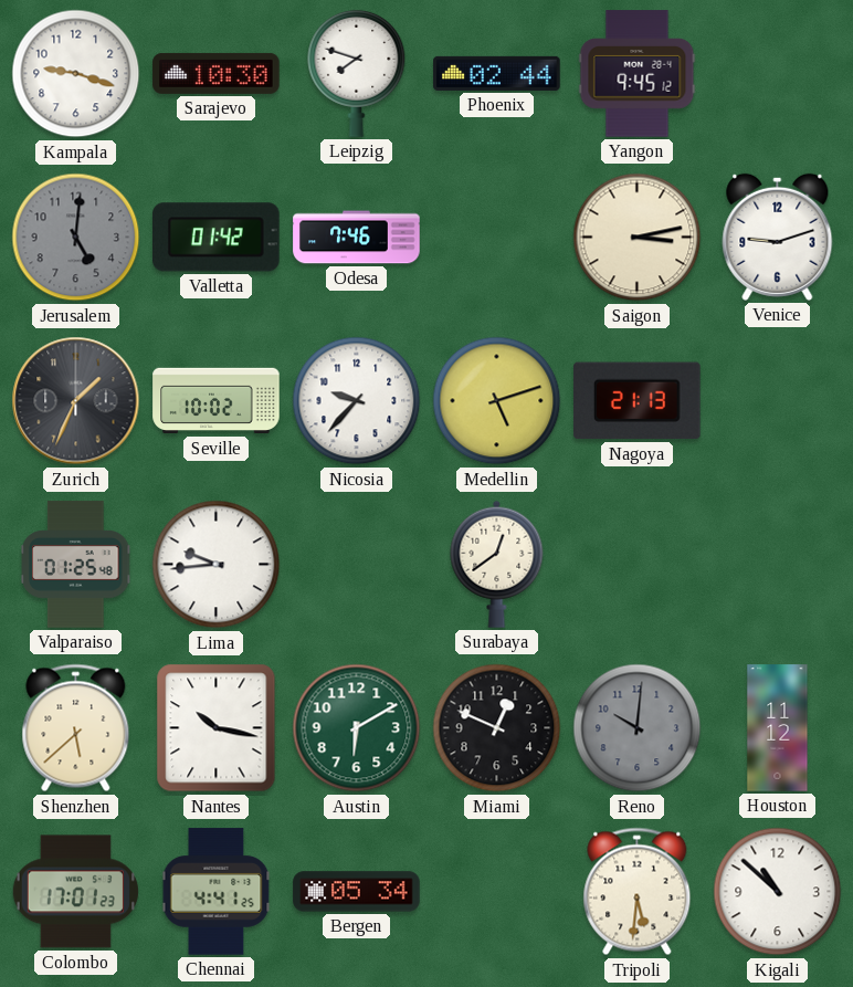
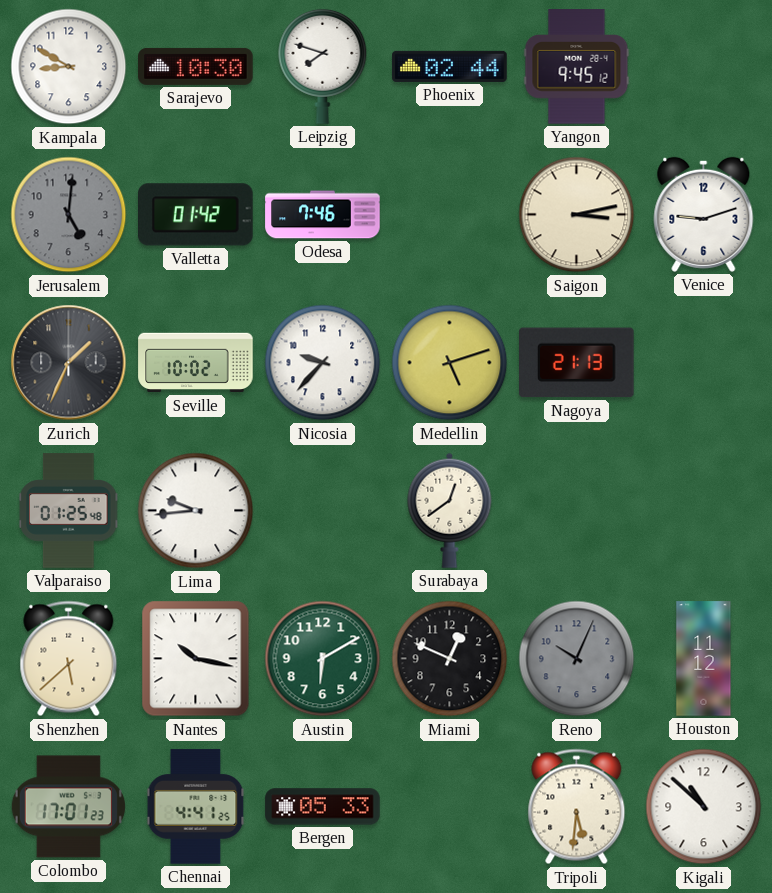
Kampala: 9:18 -> 8:50
Reno: 10:01 -> 10:04
Bergen: 05:34 -> 05:33
